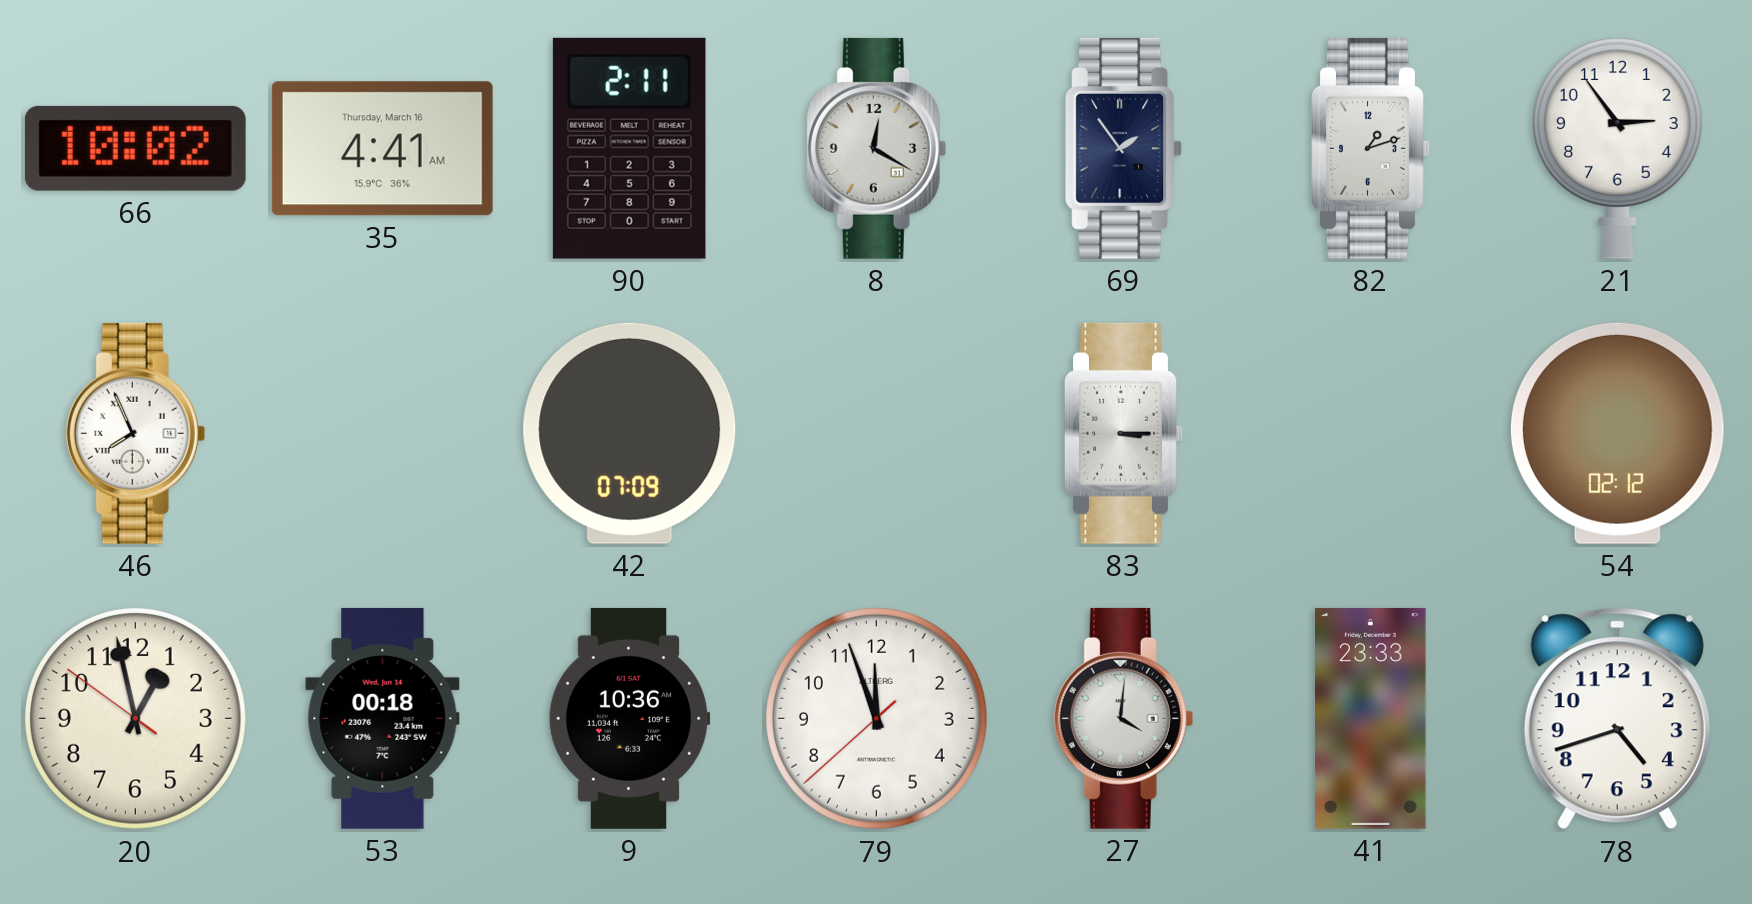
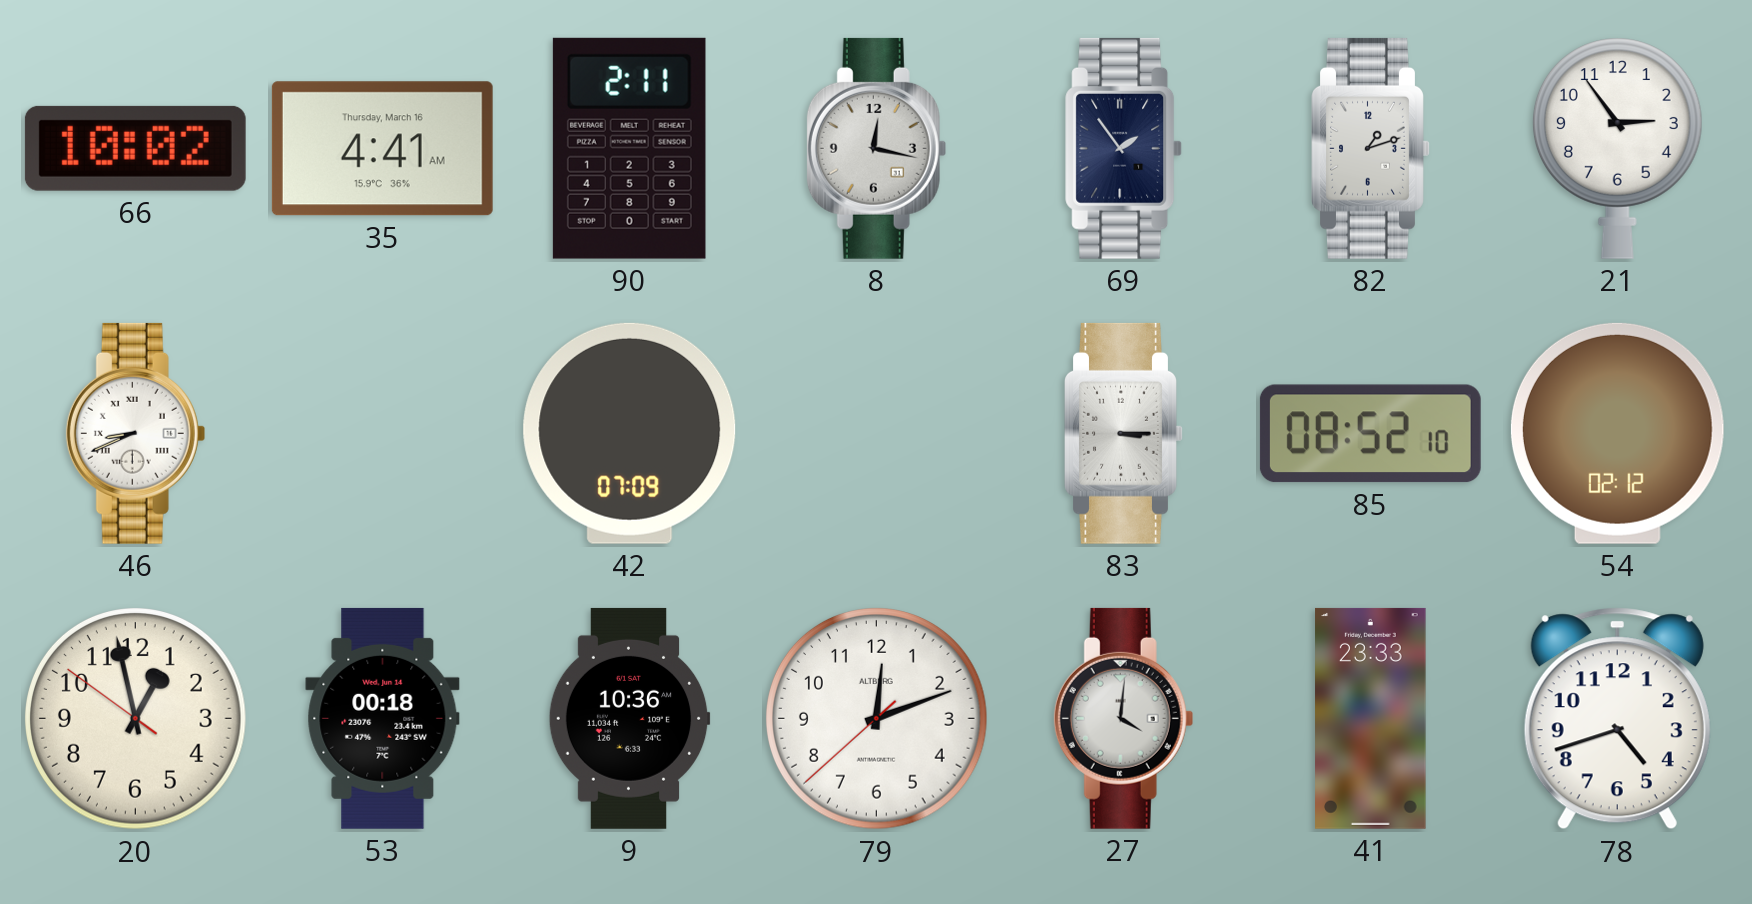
8: 12:20 -> 12:17
46: 7:56 -> 8:41
85: none -> 08:52
79: 11:56 -> 12:11
